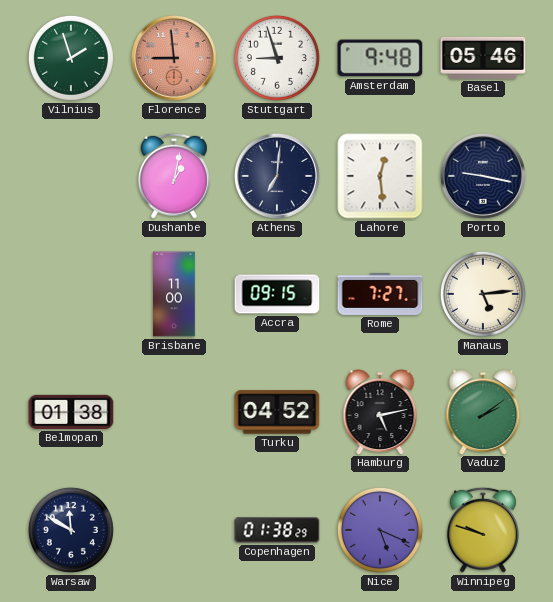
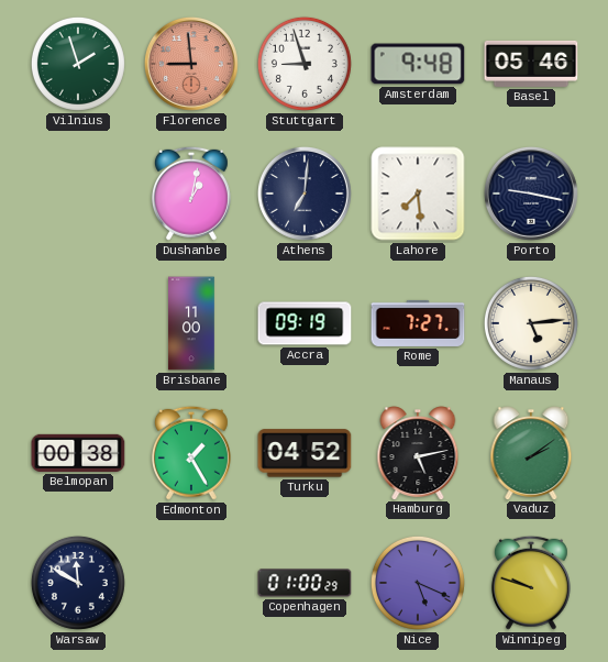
Lahore: 12:29 -> 7:29
Accra: 09:15 -> 09:19
Belmopan: 01:38 -> 00:38
Edmonton: none -> 1:25
Copenhagen: 01:38 -> 01:00
